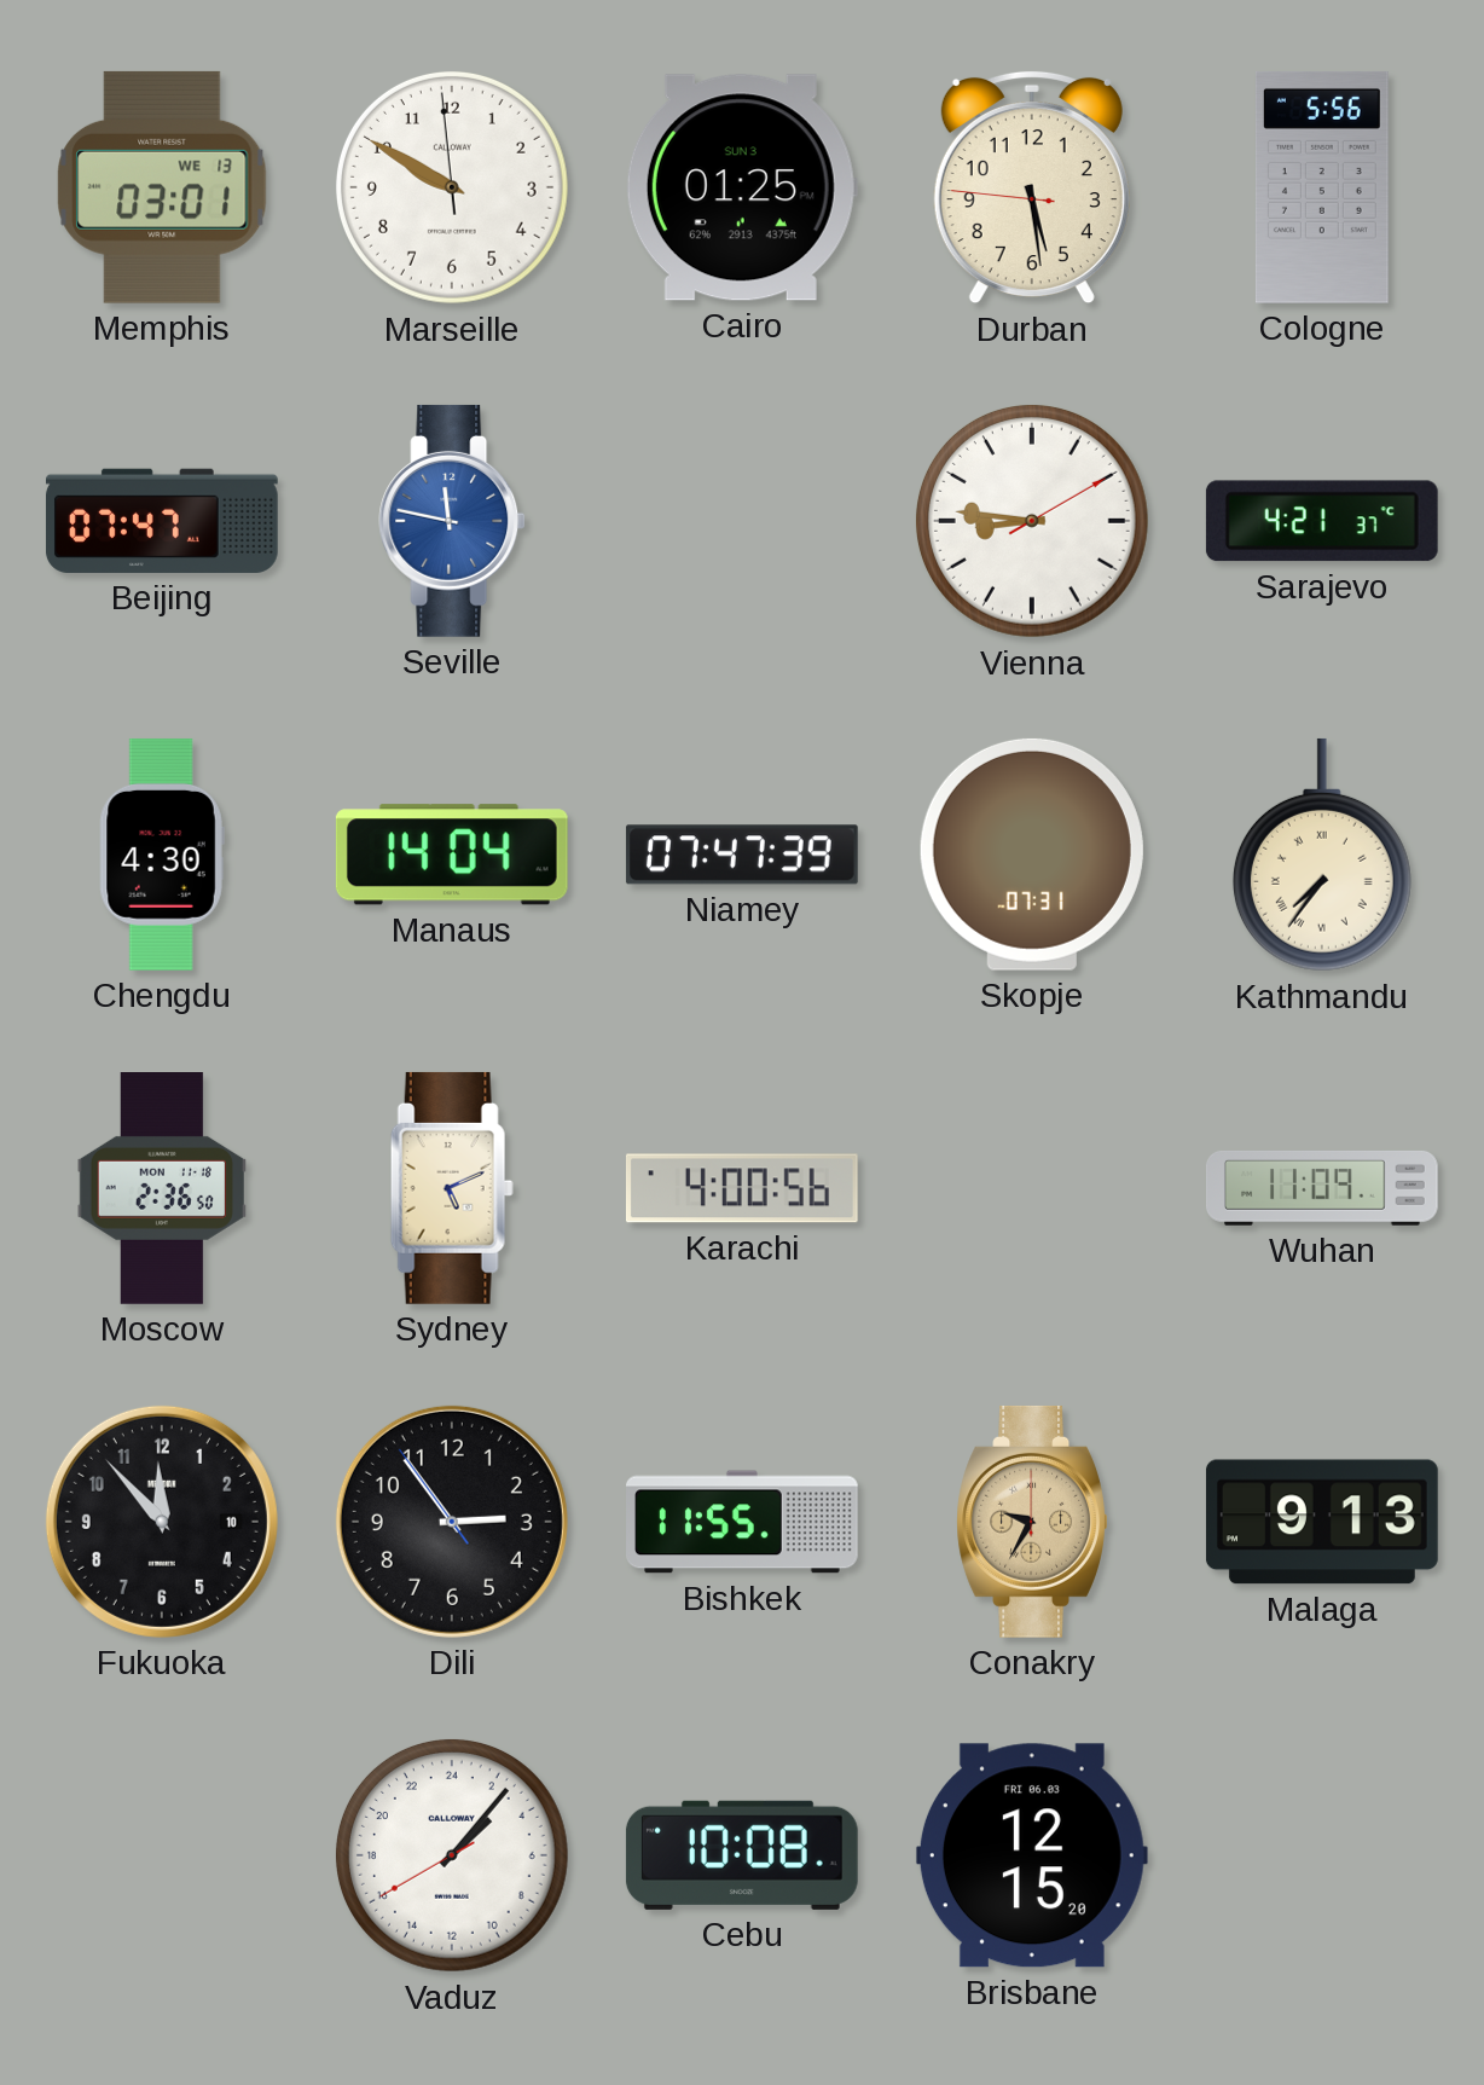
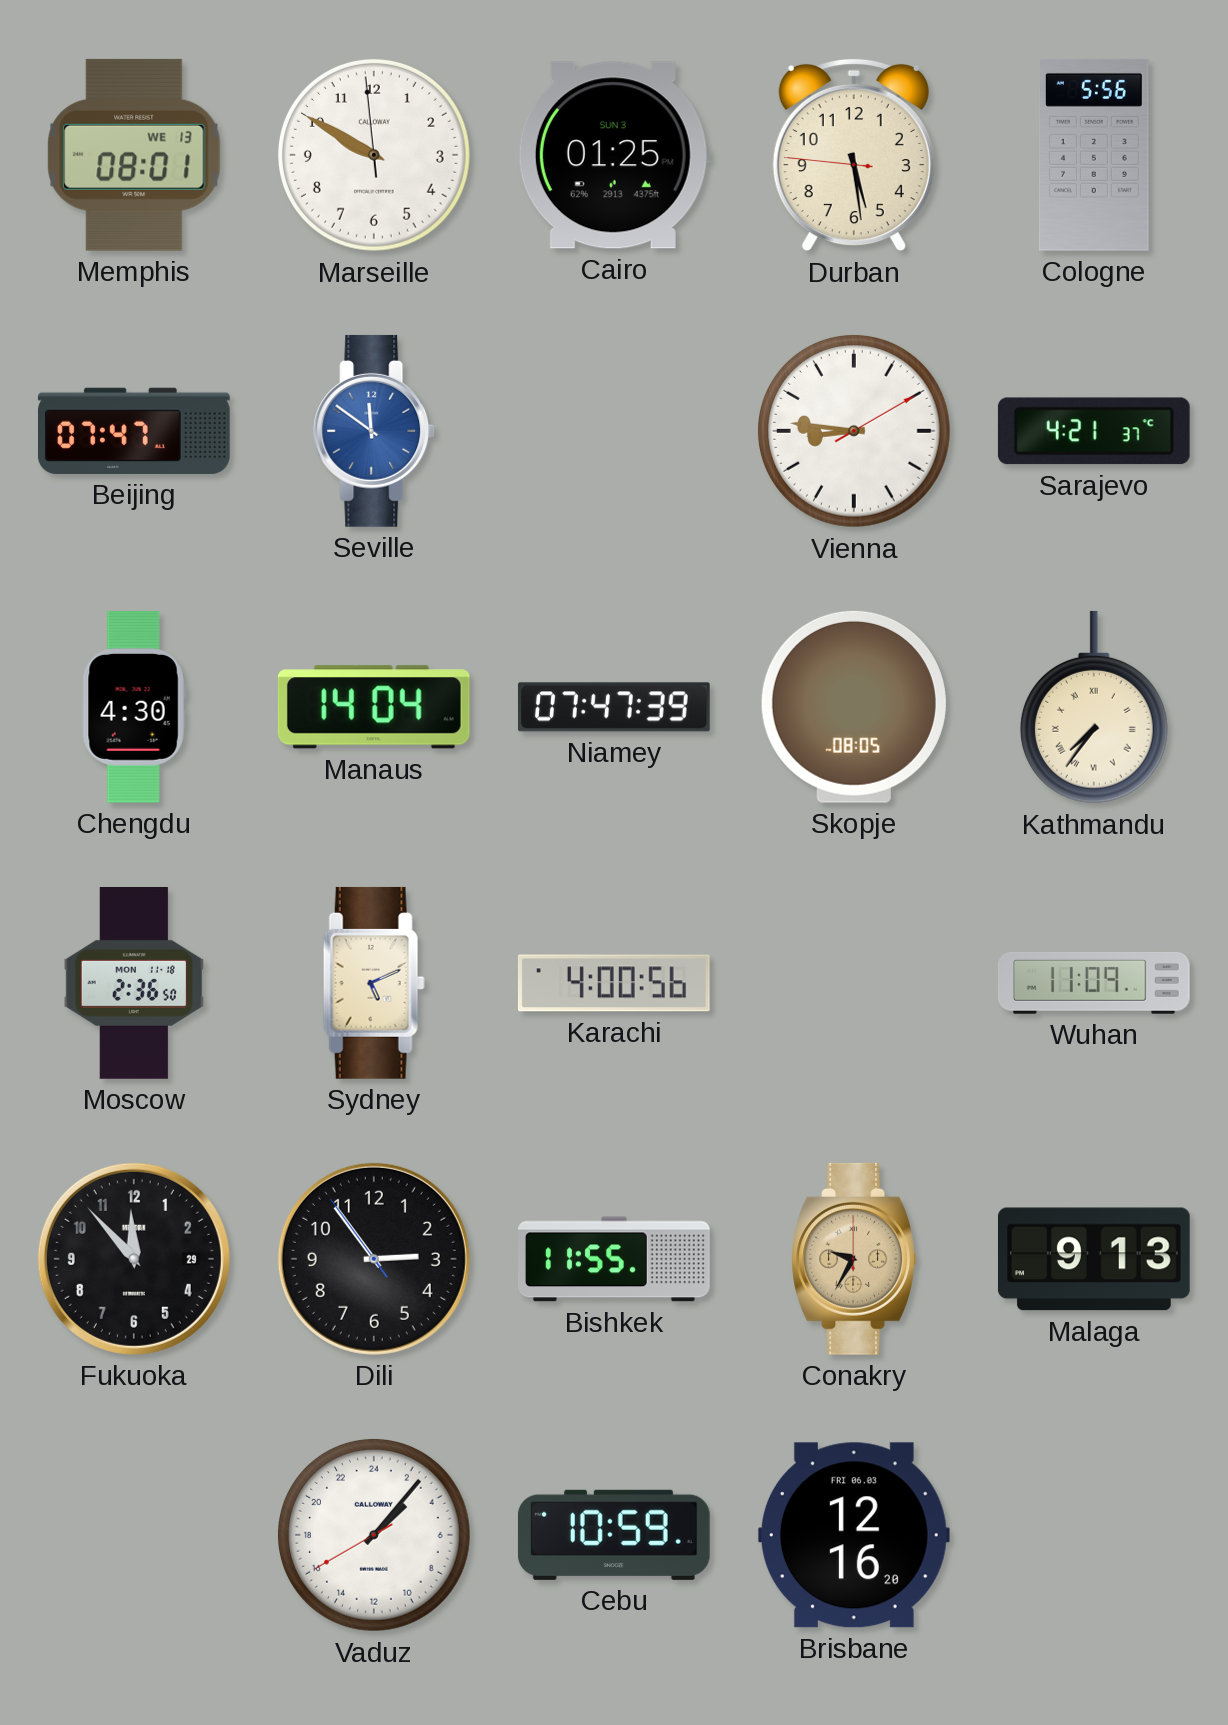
Memphis: 03:01 -> 08:01
Seville: 11:47 -> 11:51
Skopje: 07:31 -> 08:05
Fukuoka date: 10 -> 29
Cebu: 10:08 -> 10:59
Brisbane: 12:15 -> 12:16
